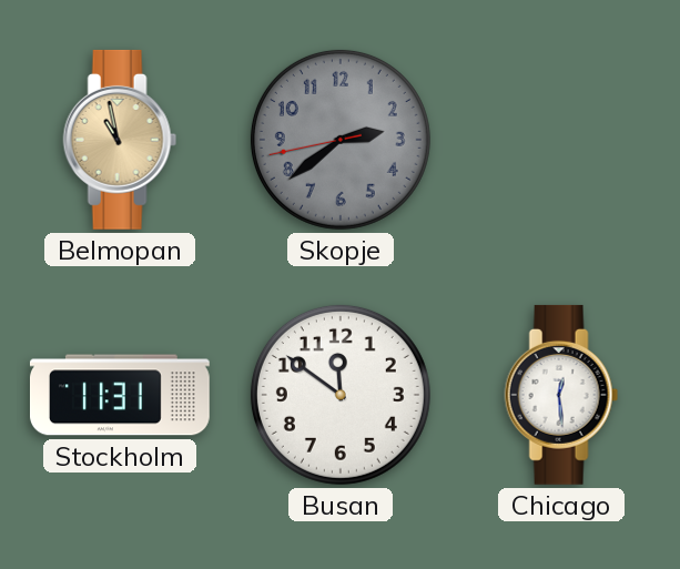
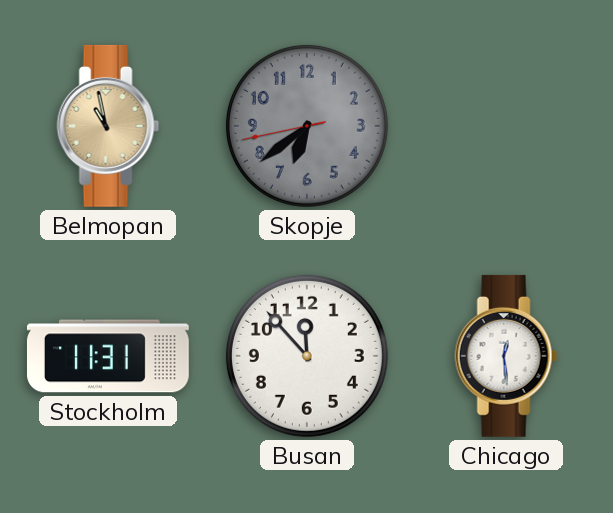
Skopje: 2:38 -> 6:38
Busan: 11:51 -> 11:53
